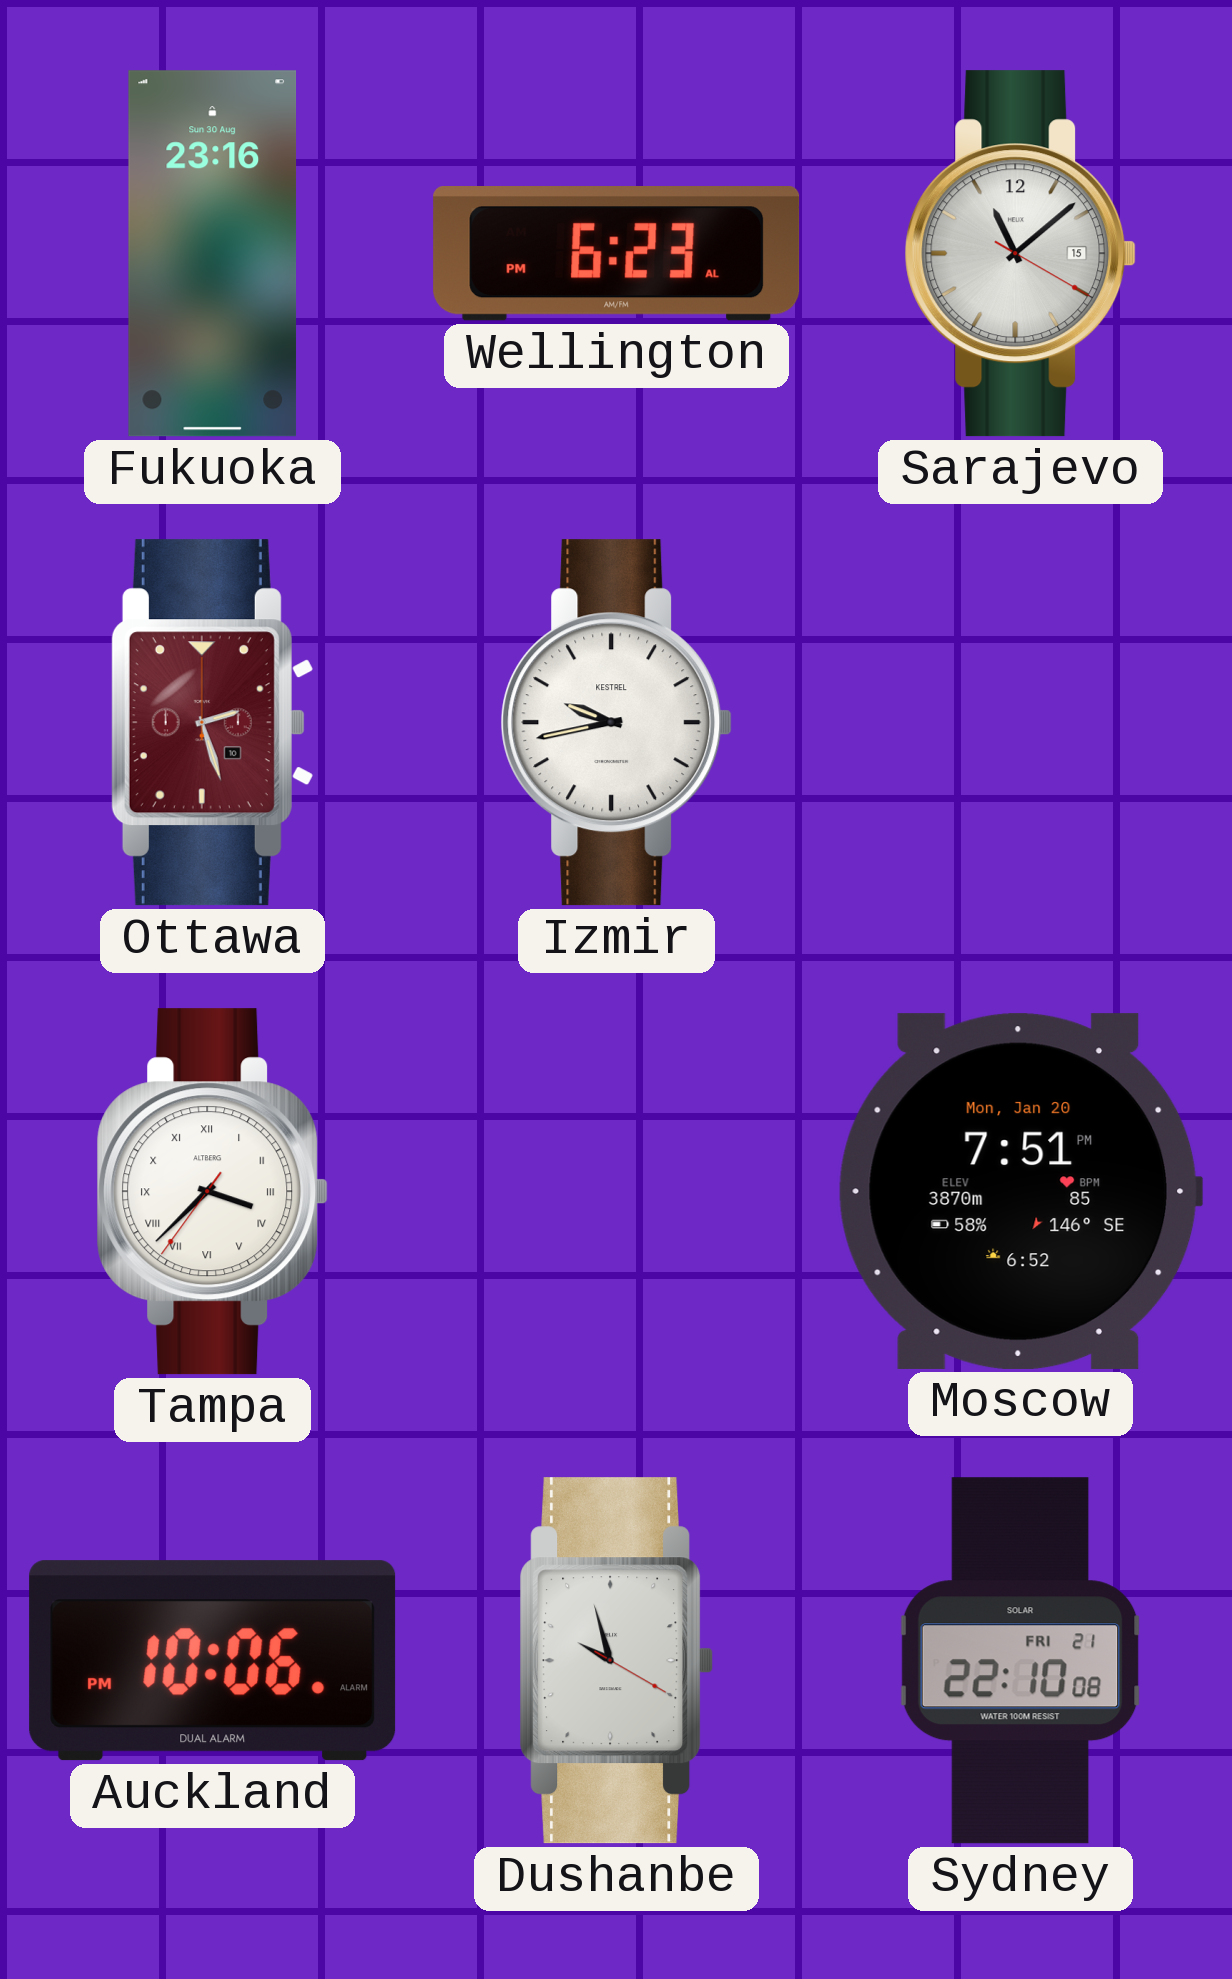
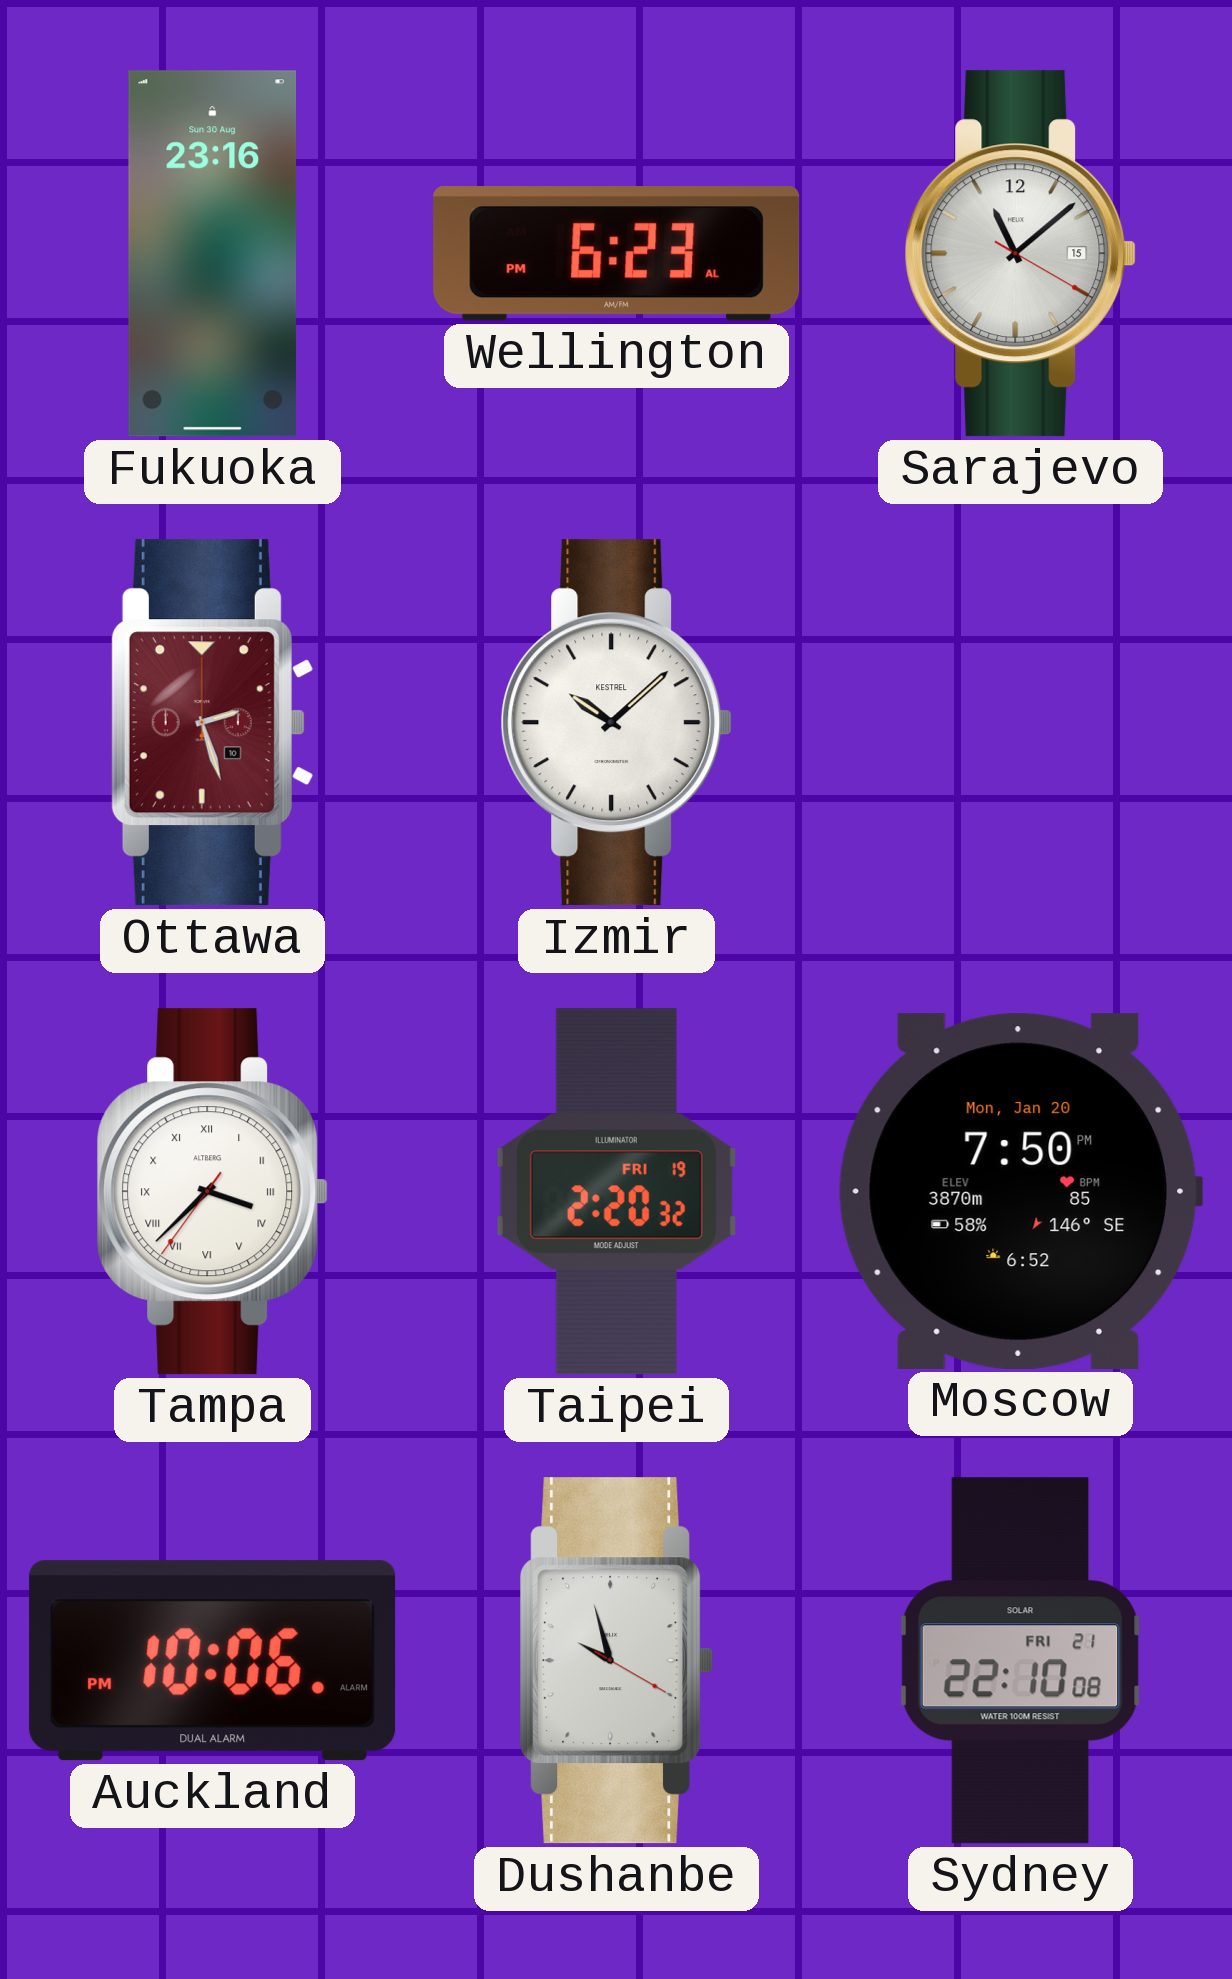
Izmir: 9:43 -> 10:08
Taipei: none -> 2:20
Moscow: 7:51 -> 7:50
